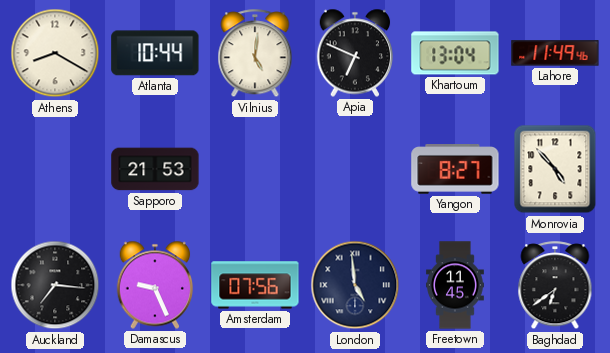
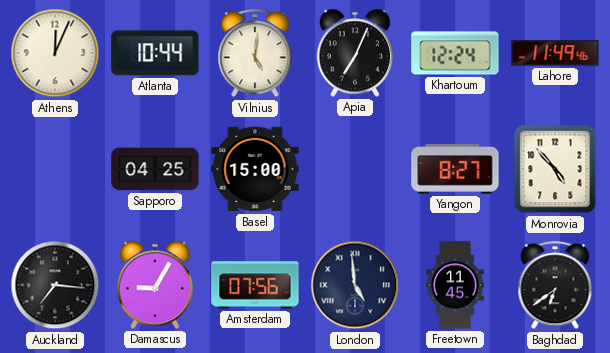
Athens: 8:20 -> 12:04
Apia: 6:49 -> 7:04
Khartoum: 13:04 -> 12:24
Sapporo: 21:53 -> 04:25
Basel: none -> 15:00
Damascus: 9:26 -> 9:05
